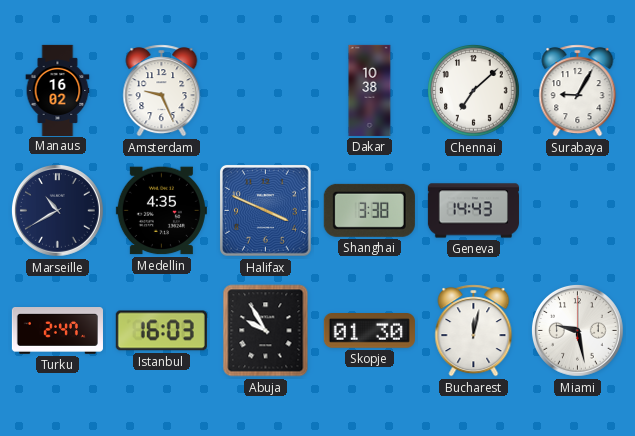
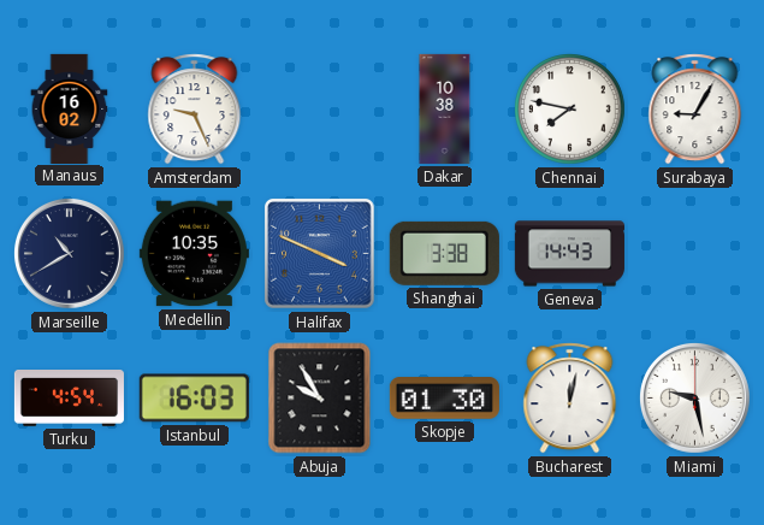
Chennai: 7:08 -> 7:47
Medellin: 4:35 -> 10:35
Turku: 2:47 -> 4:54
